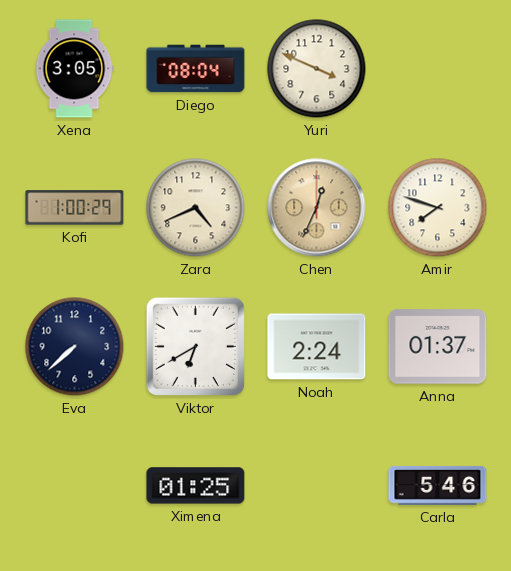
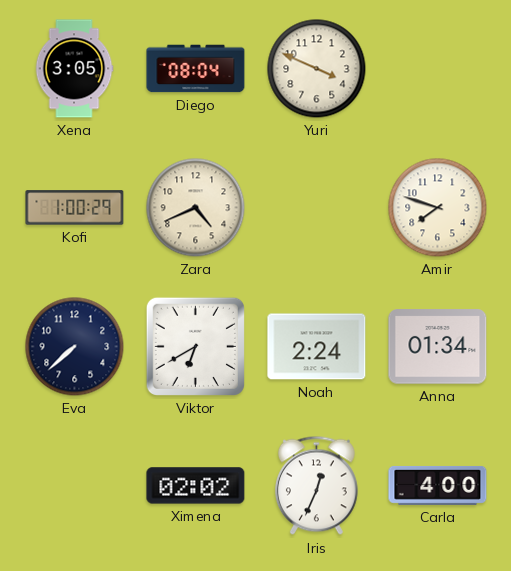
Chen: 12:34 -> none
Anna: 01:37 -> 01:34
Ximena: 01:25 -> 02:02
Iris: none -> 12:34
Carla: 5:46 -> 4:00
